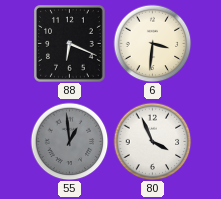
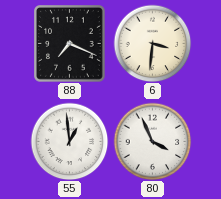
88: 6:19 -> 7:19
55 dial: grey -> white
